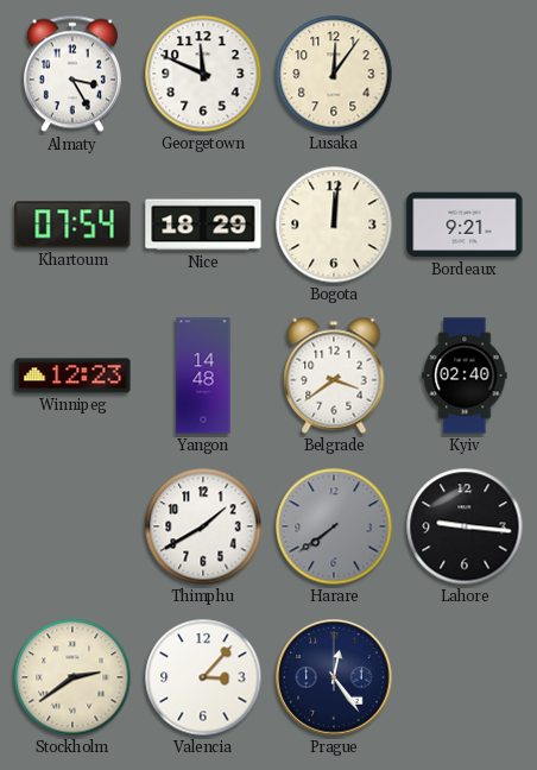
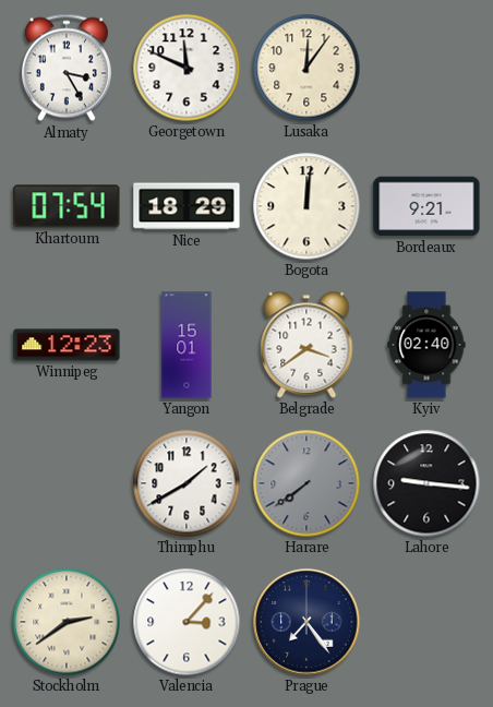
Yangon: 14:48 -> 15:01
Prague: 12:24 -> 7:24
